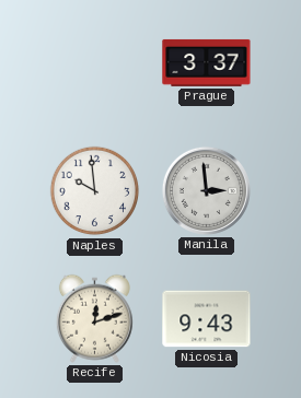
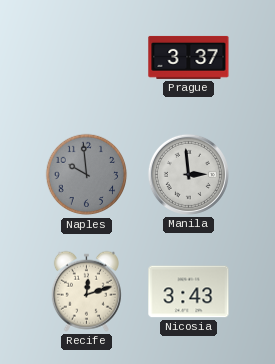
Naples dial: white -> grey
Nicosia: 9:43 -> 3:43
